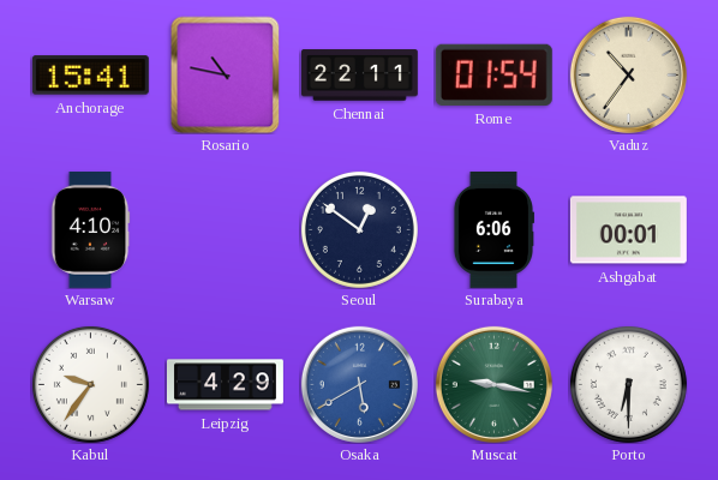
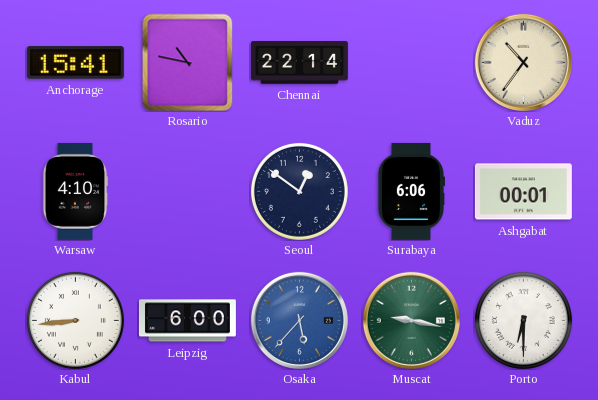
Chennai: 22:11 -> 22:14
Rome: 01:54 -> none
Kabul: 9:36 -> 8:44
Leipzig: 4:29 -> 6:00
Osaka: 5:40 -> 5:37
